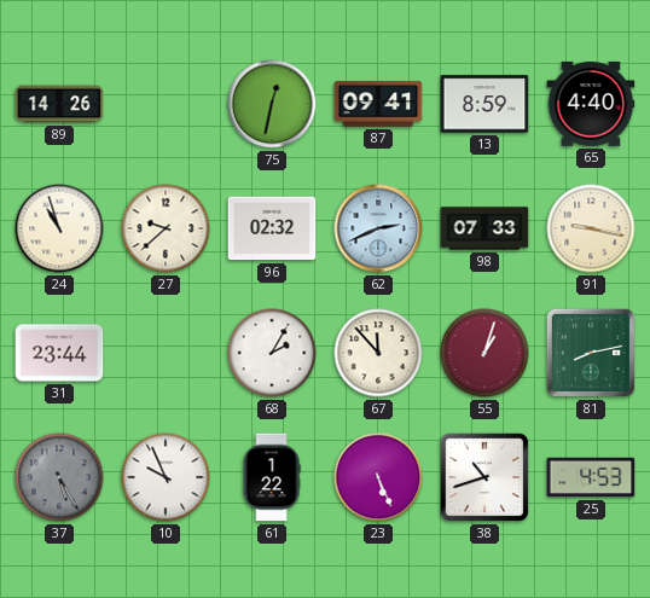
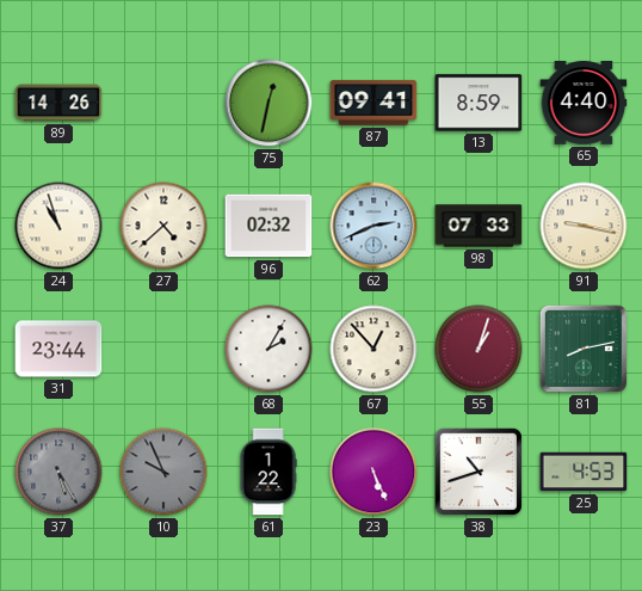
27: 9:38 -> 4:38
67: 11:53 -> 12:53
10 dial: white -> grey
